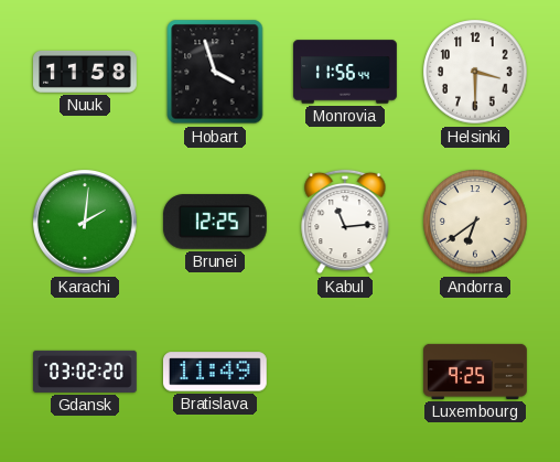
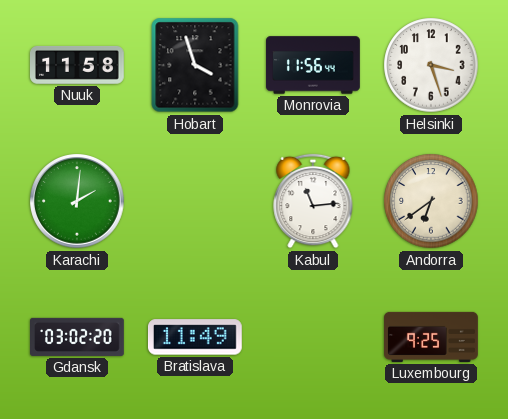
Helsinki: 3:30 -> 3:27
Brunei: 12:25 -> none
